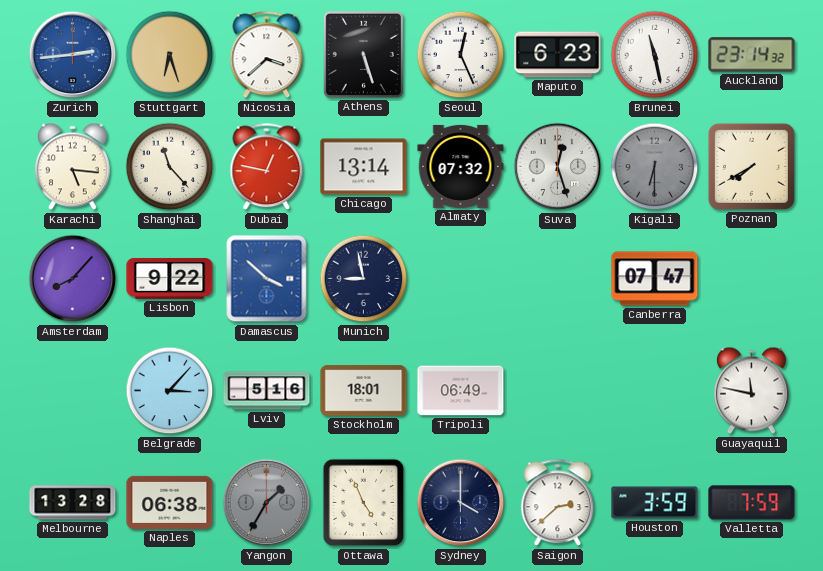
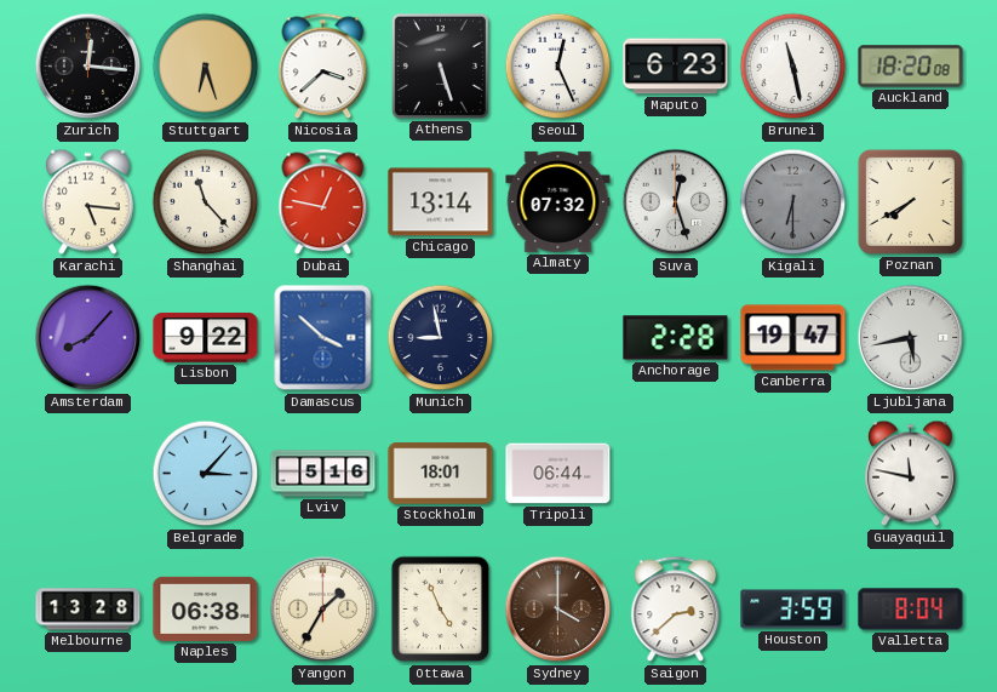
Zurich: 2:44 -> 12:16
Zurich dial: blue -> black
Auckland: 23:14 -> 18:20
Anchorage: none -> 2:28
Canberra: 07:47 -> 19:47
Ljubljana: none -> 5:43
Tripoli: 06:49 -> 06:44
Yangon dial: grey -> cream
Sydney dial: navy -> brown
Valletta: 7:59 -> 8:04
